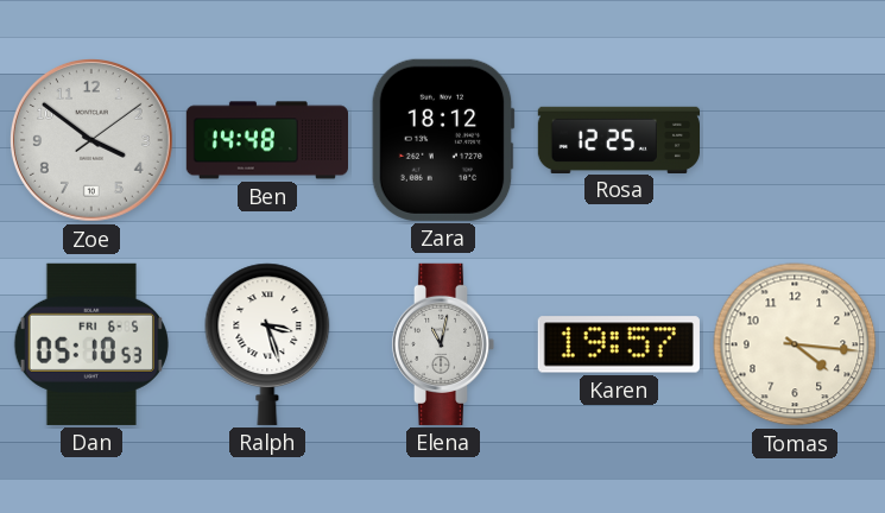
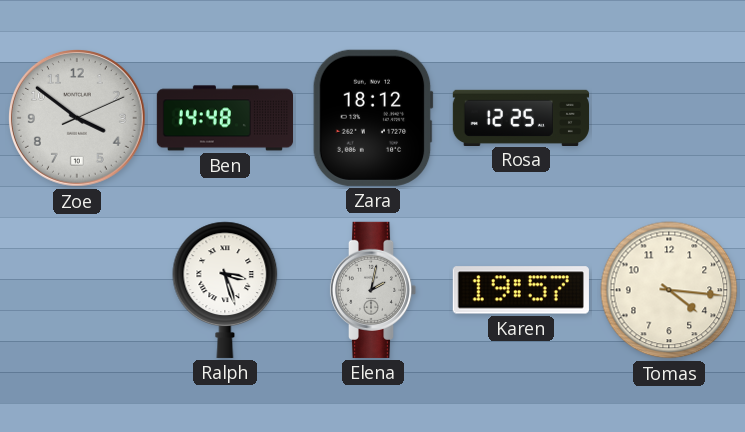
Zoe: 3:51:09 -> 3:51:11
Dan: 05:10 -> none
Elena: 11:02 -> 2:02
